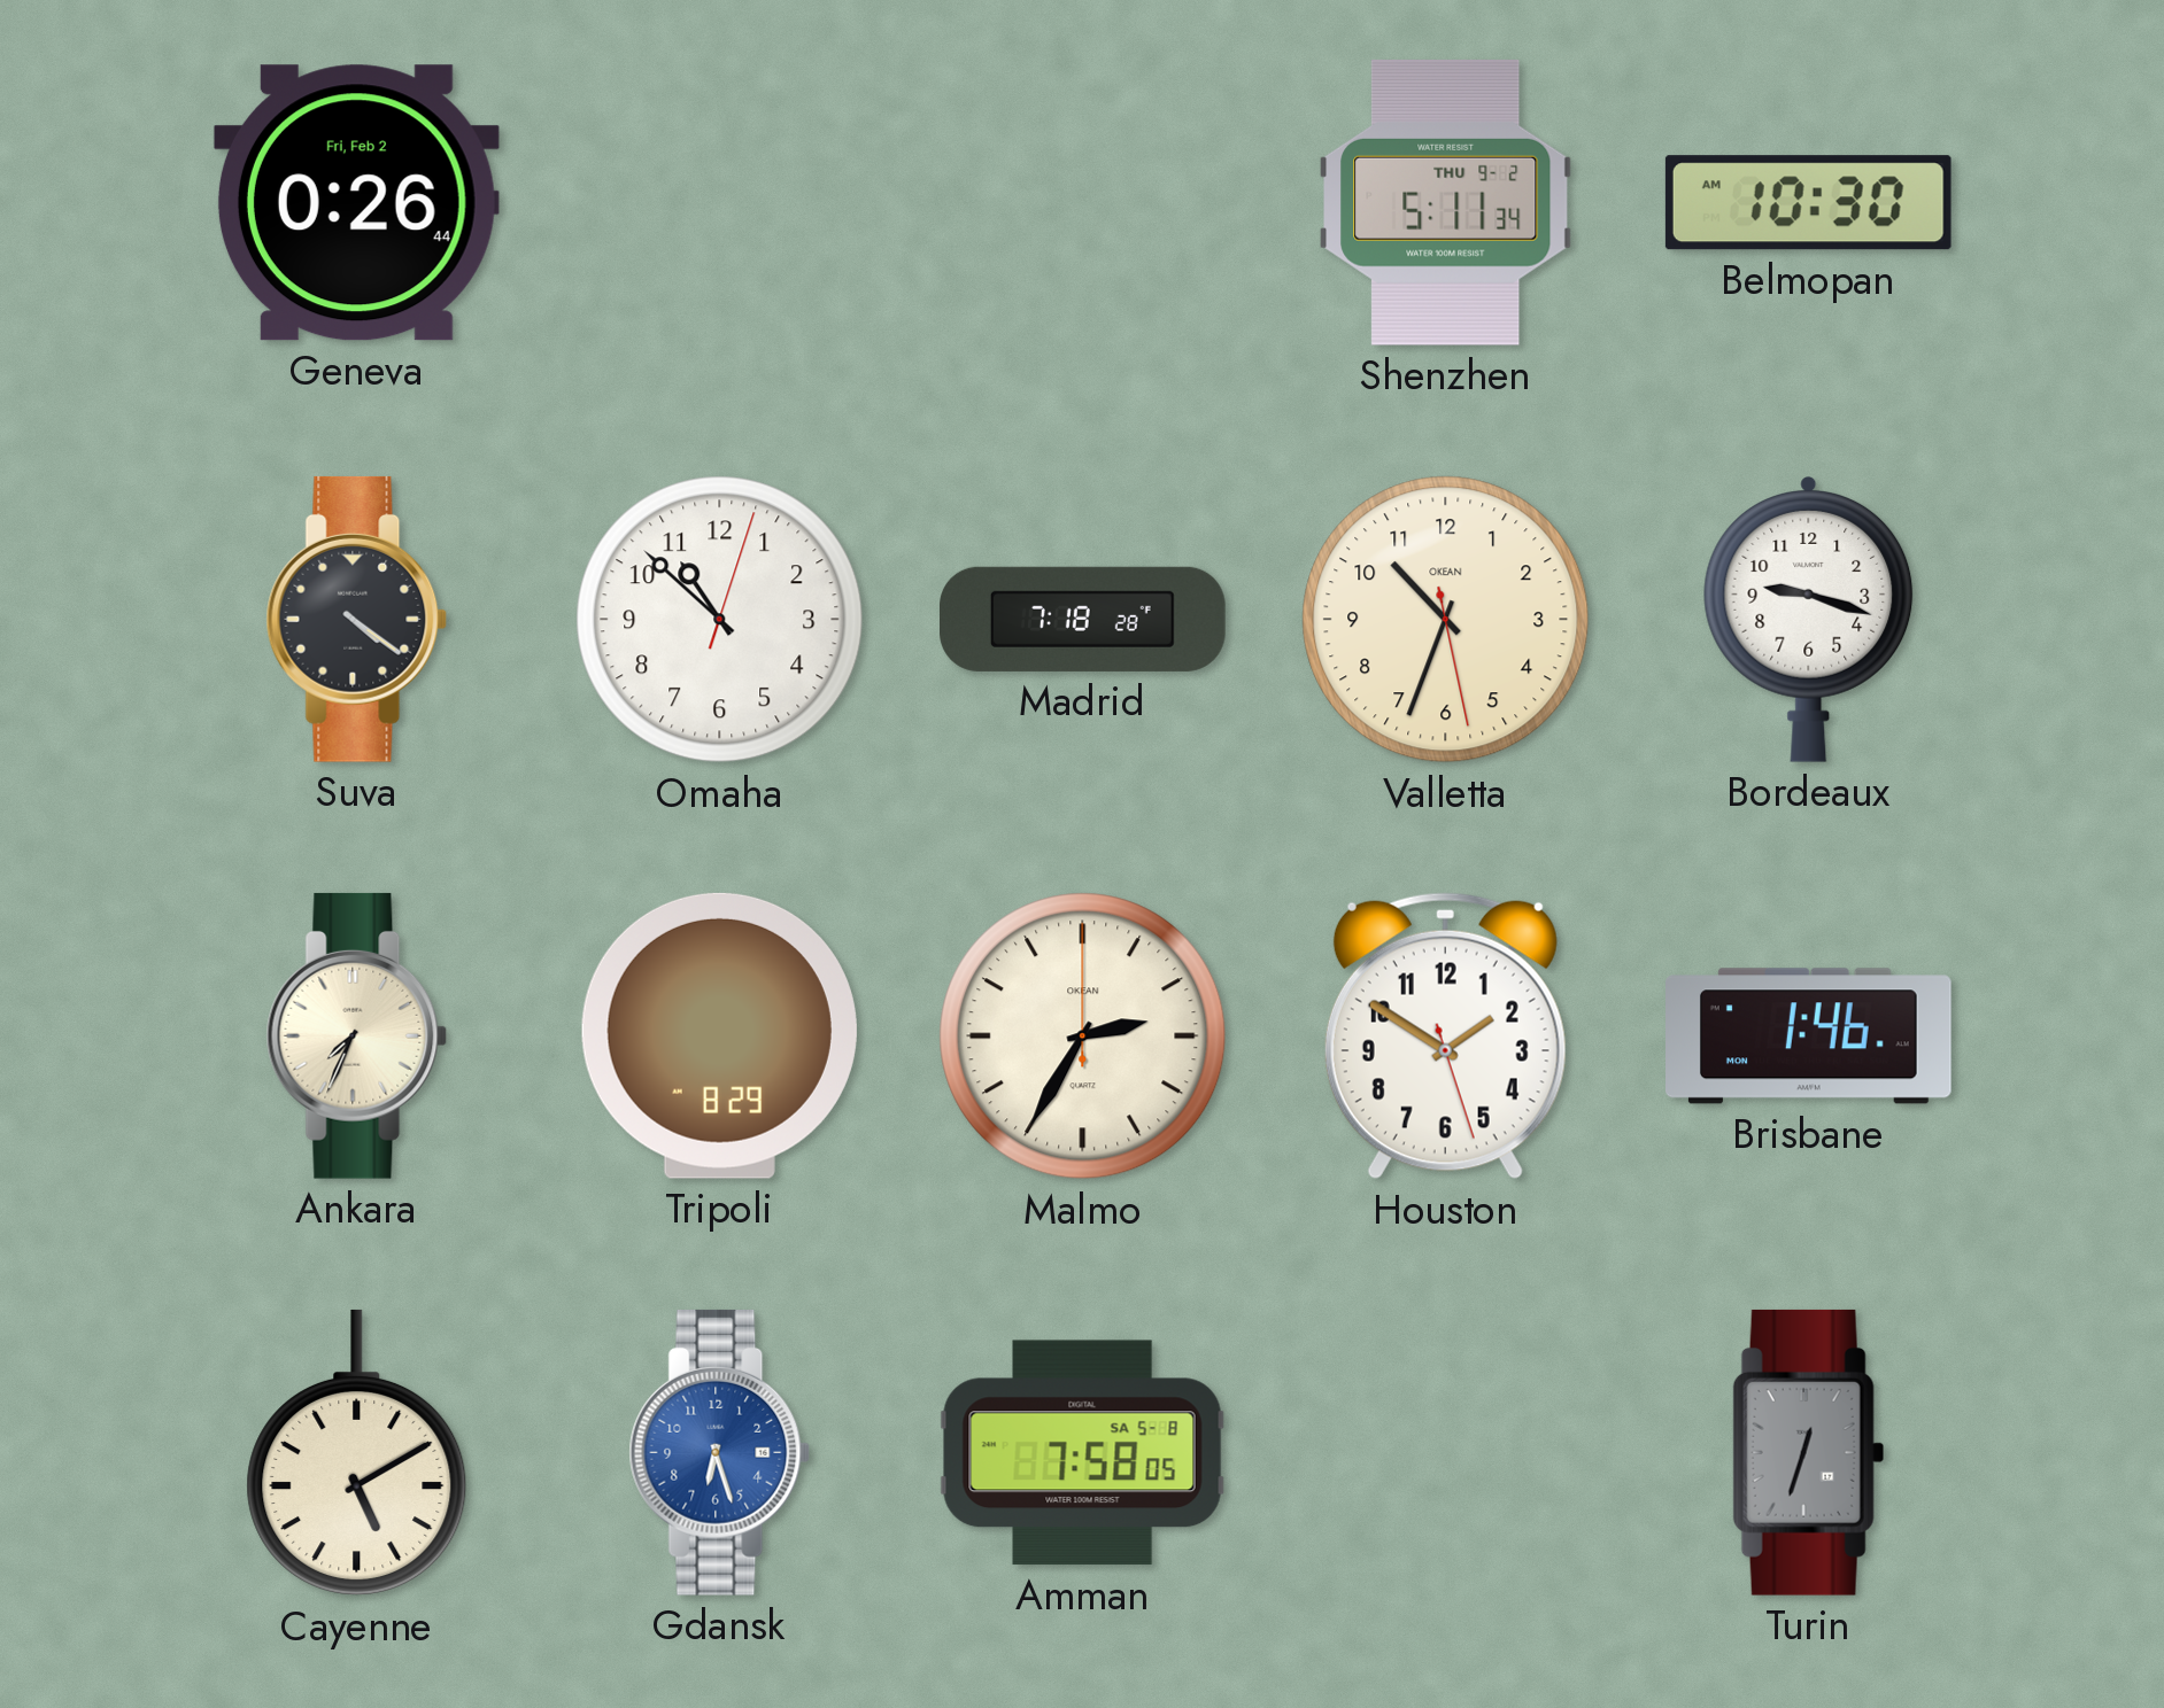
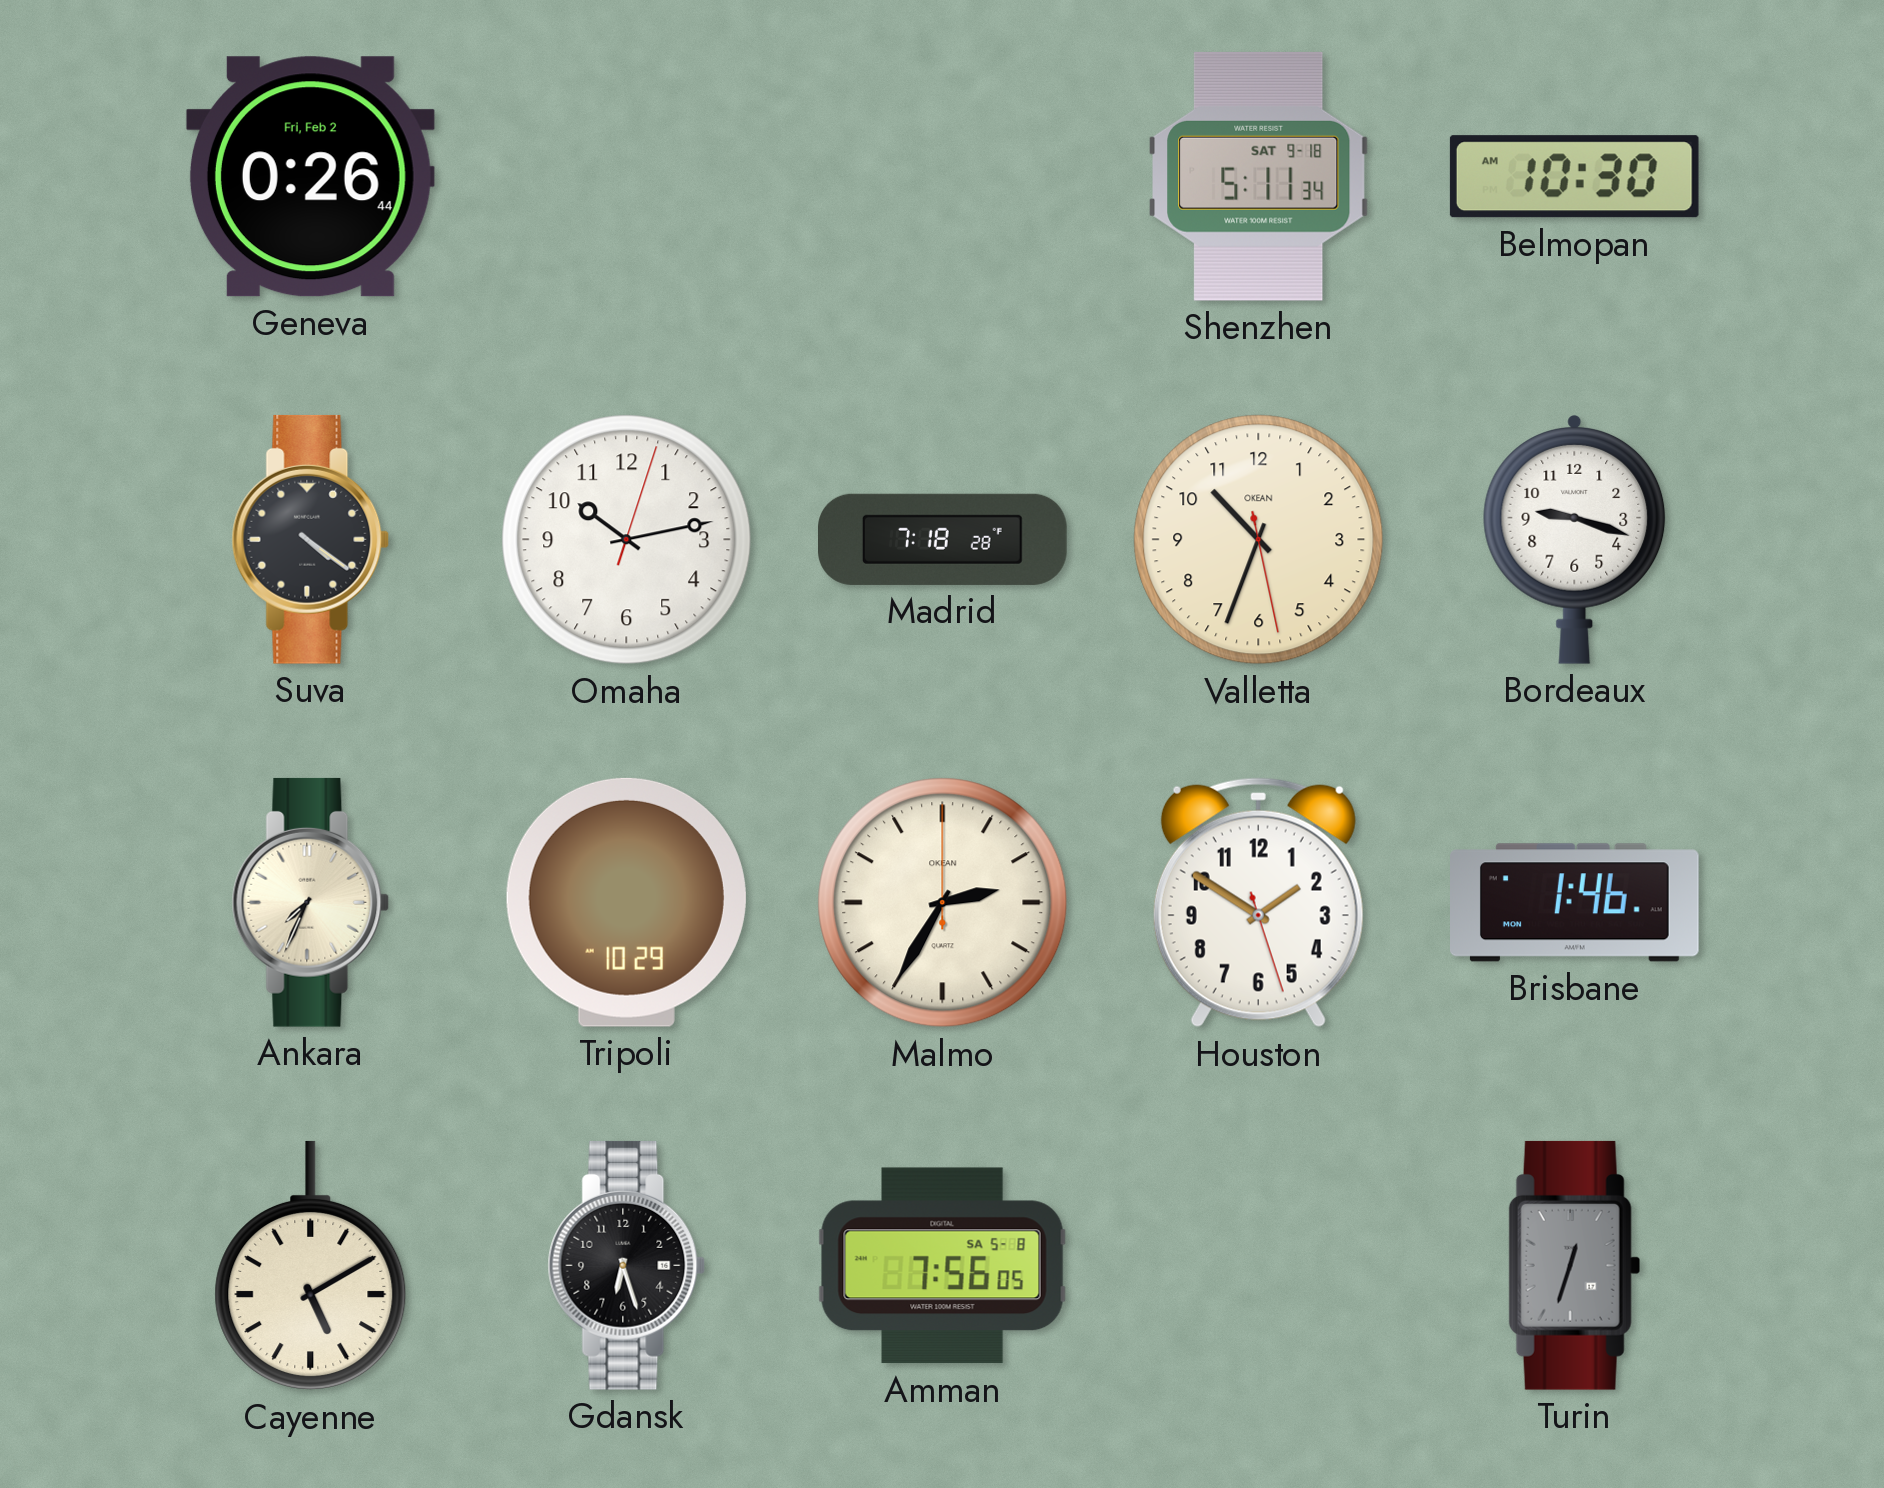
Shenzhen date: THU 9-2 -> SAT 9-18
Omaha: 10:52 -> 10:13
Tripoli: 8:29 -> 10:29
Gdansk dial: blue -> black
Amman: 7:58 -> 7:56
